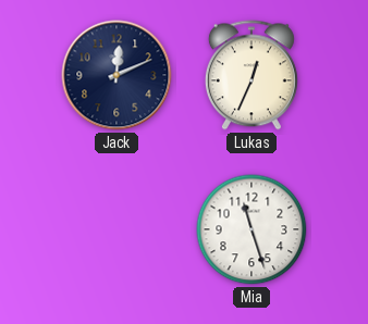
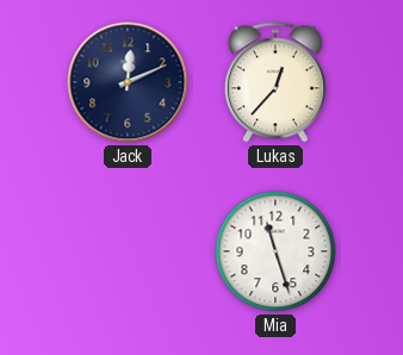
Lukas: 12:34 -> 12:37
